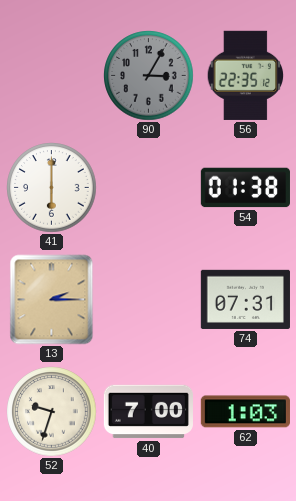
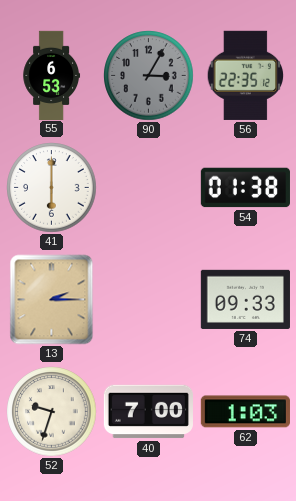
55: none -> 6:53
74: 07:31 -> 09:33
